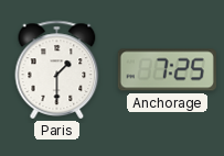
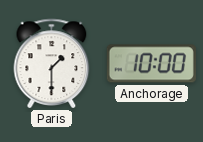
Anchorage: 7:25 -> 10:00
